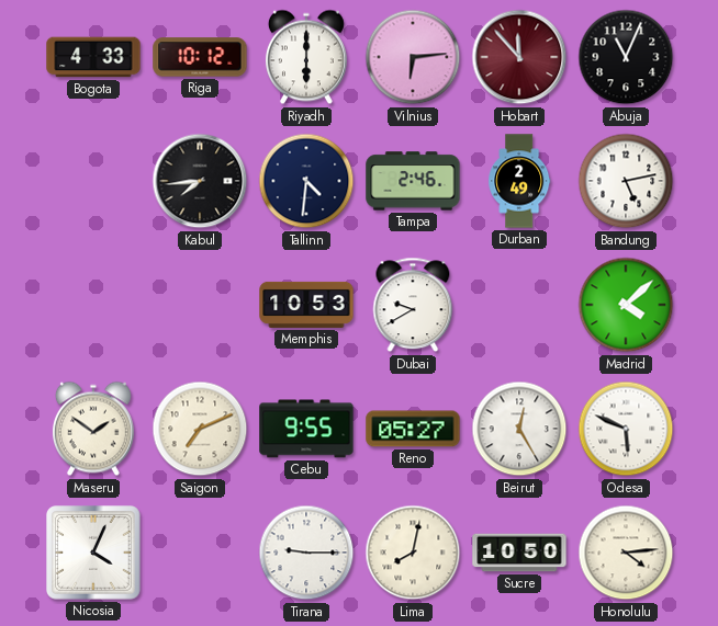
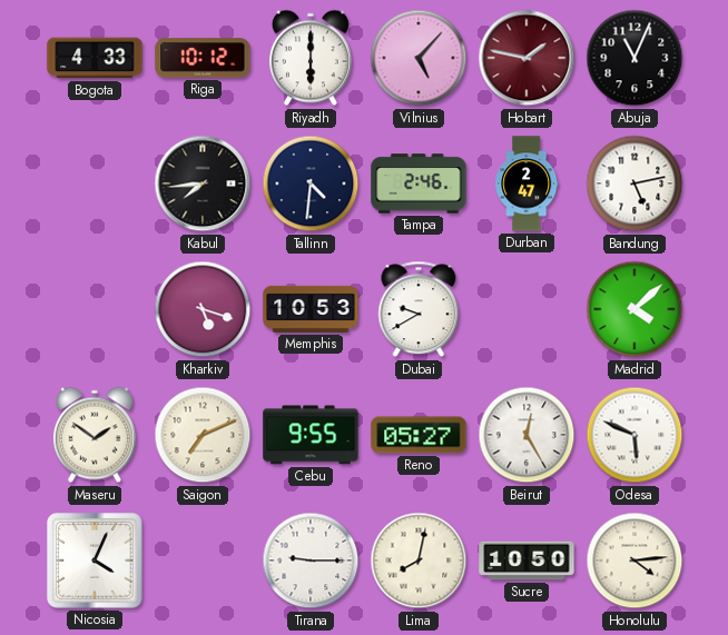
Vilnius: 6:14 -> 5:07
Hobart: 11:53 -> 1:47
Durban: 2:49 -> 2:47
Kharkiv: none -> 5:18
